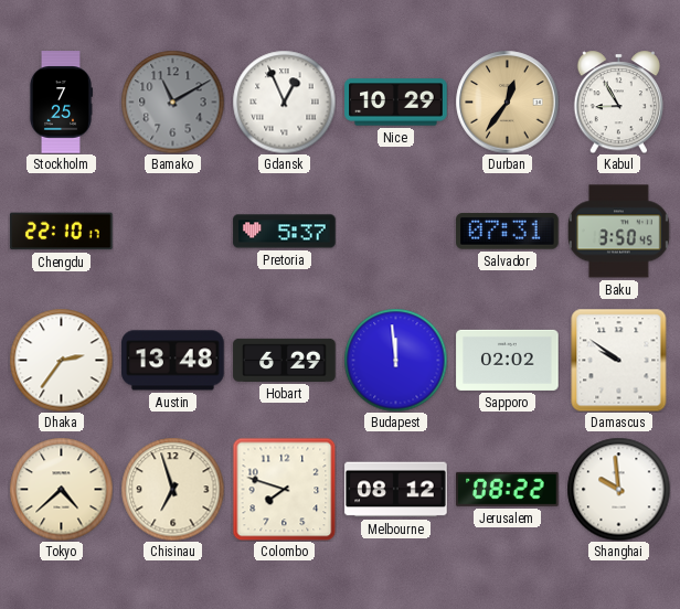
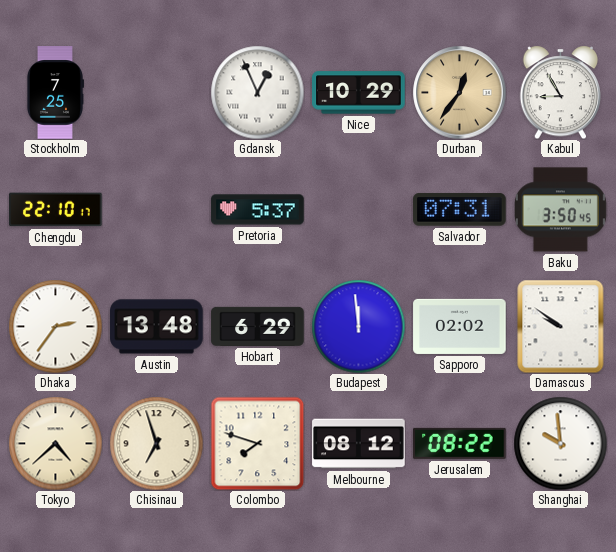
Bamako: 11:10 -> none
